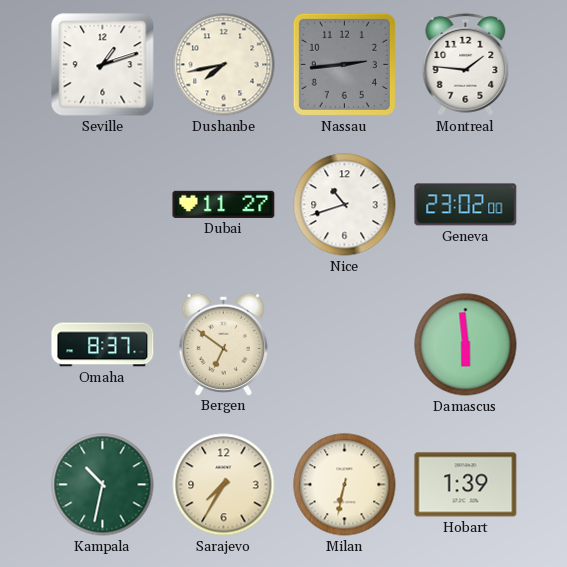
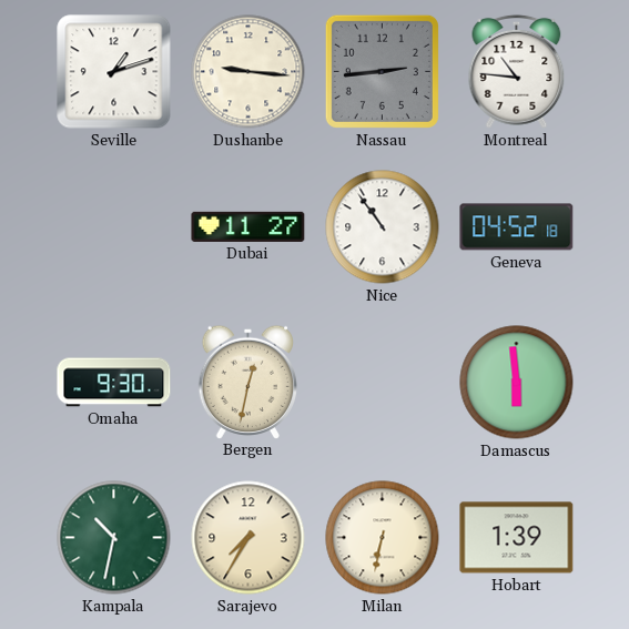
Dushanbe: 7:43 -> 9:16
Montreal: 1:46 -> 10:46
Nice: 10:42 -> 10:54
Geneva: 23:02 -> 04:52
Omaha: 8:37 -> 9:30
Bergen: 6:51 -> 12:32
